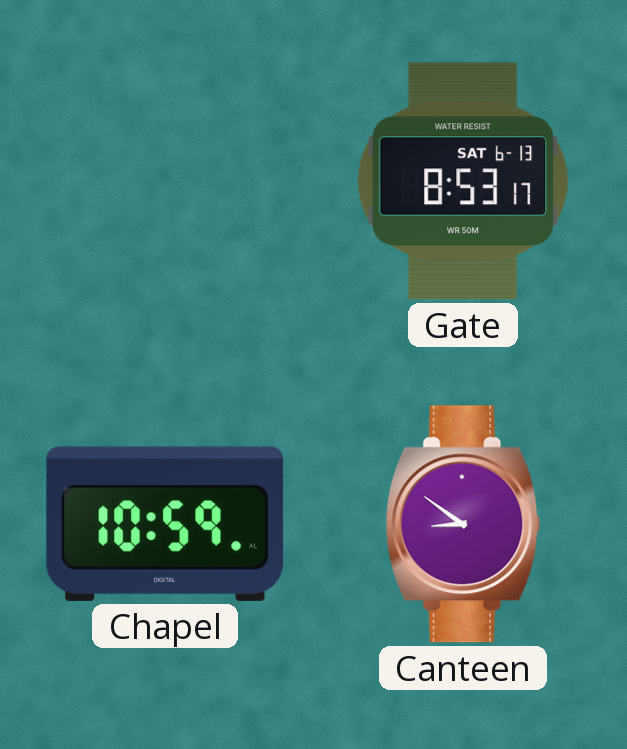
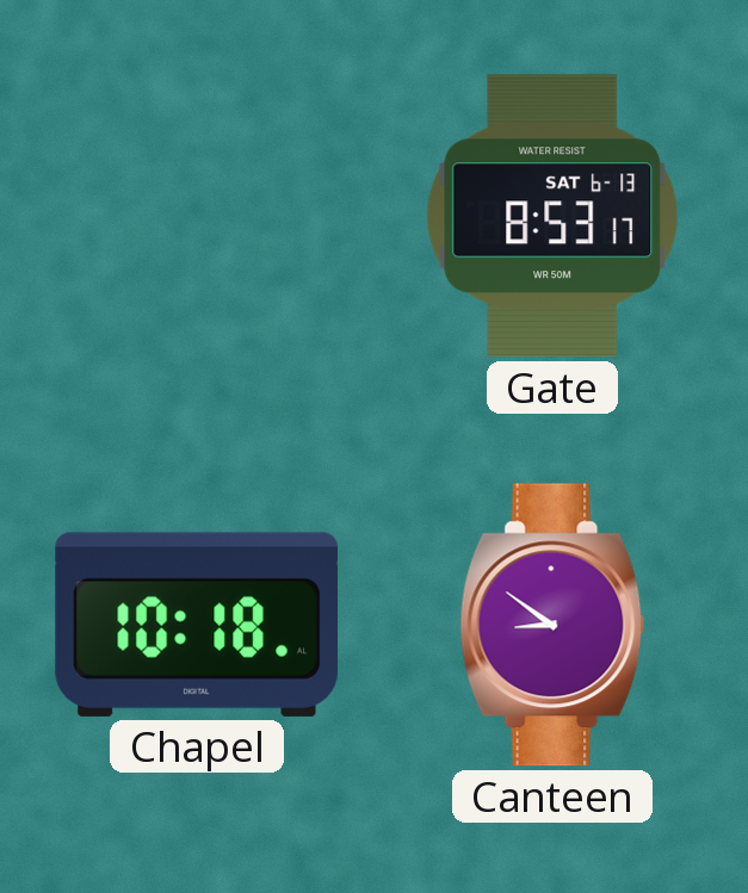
Chapel: 10:59 -> 10:18
